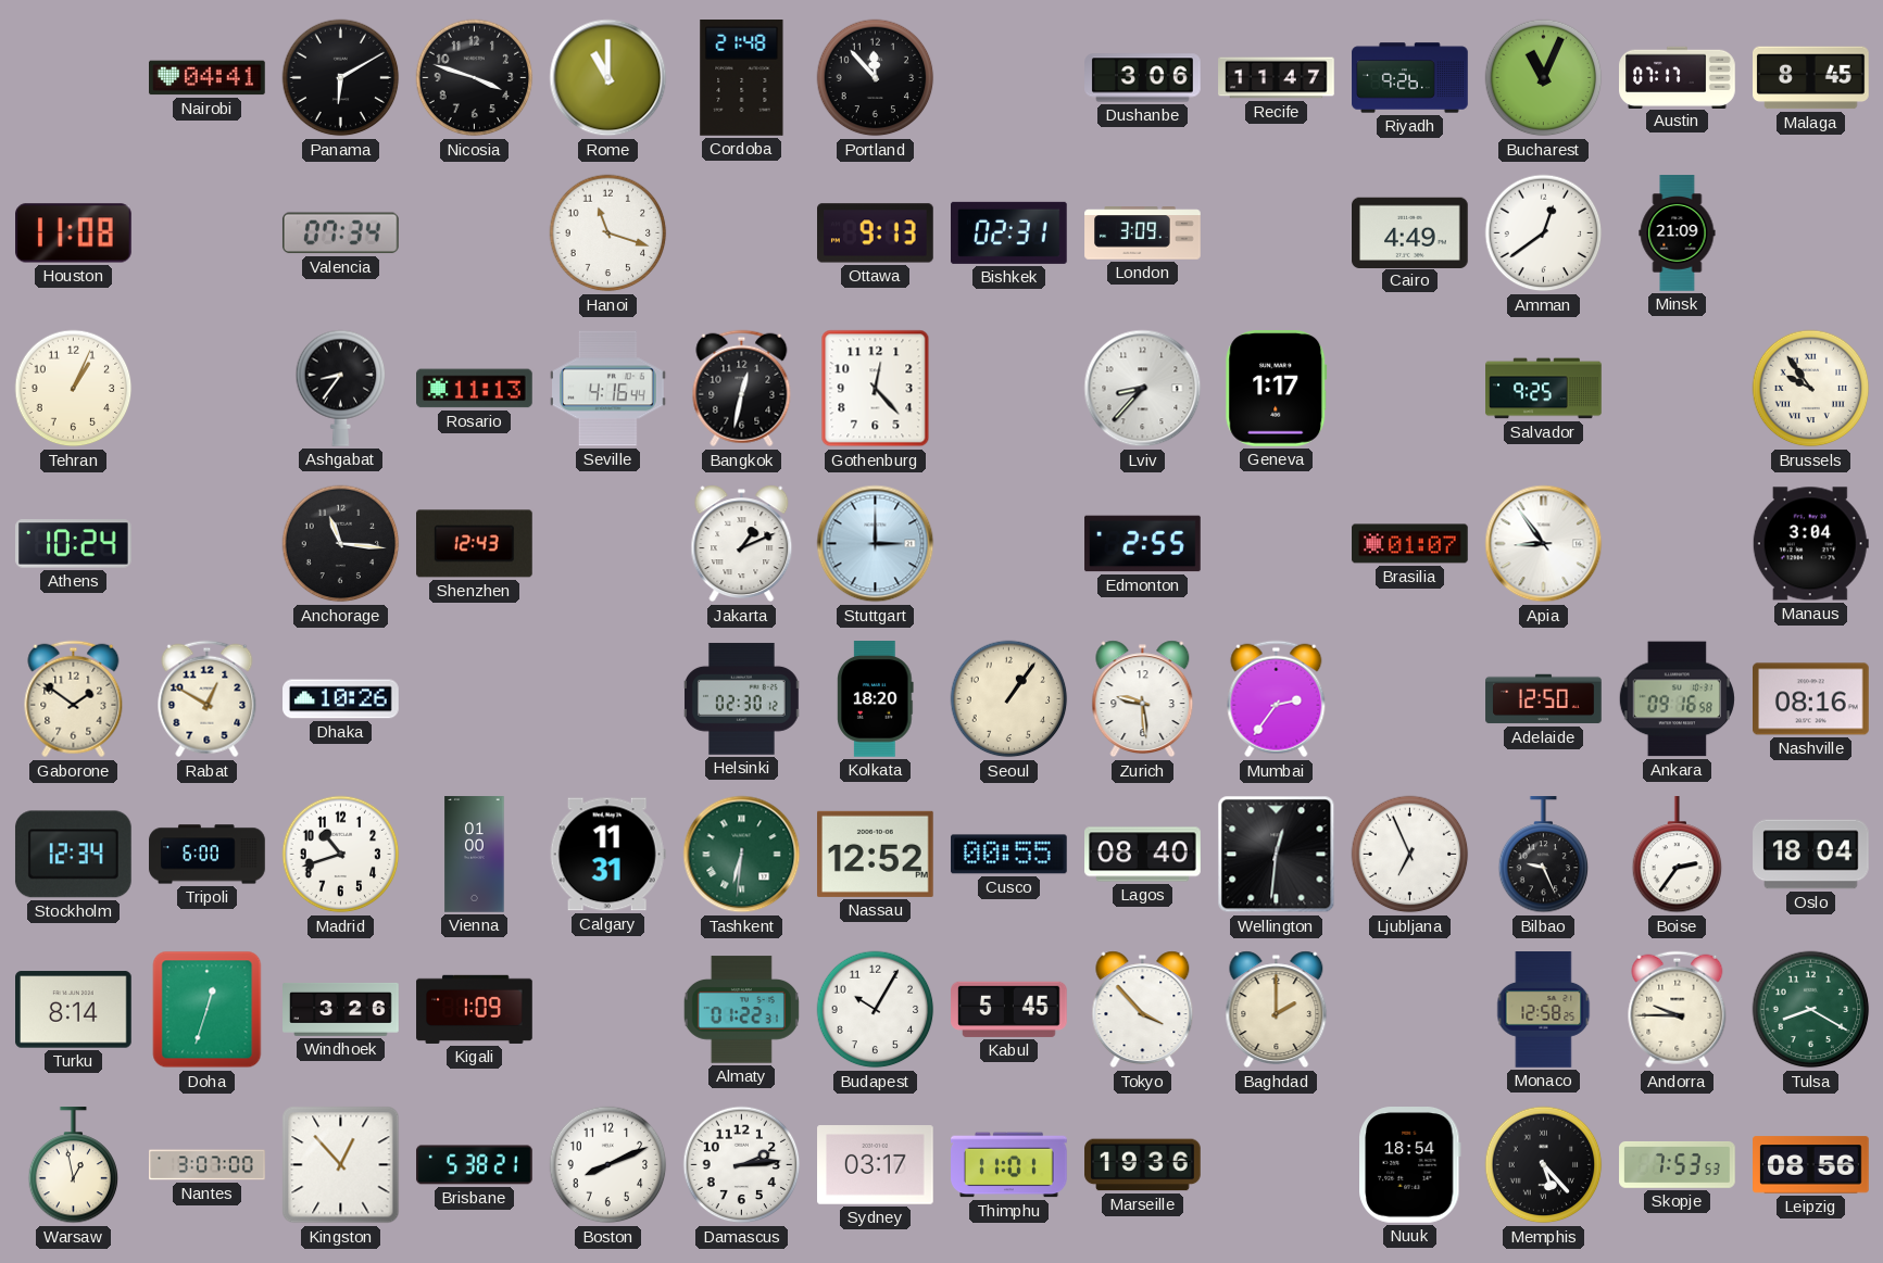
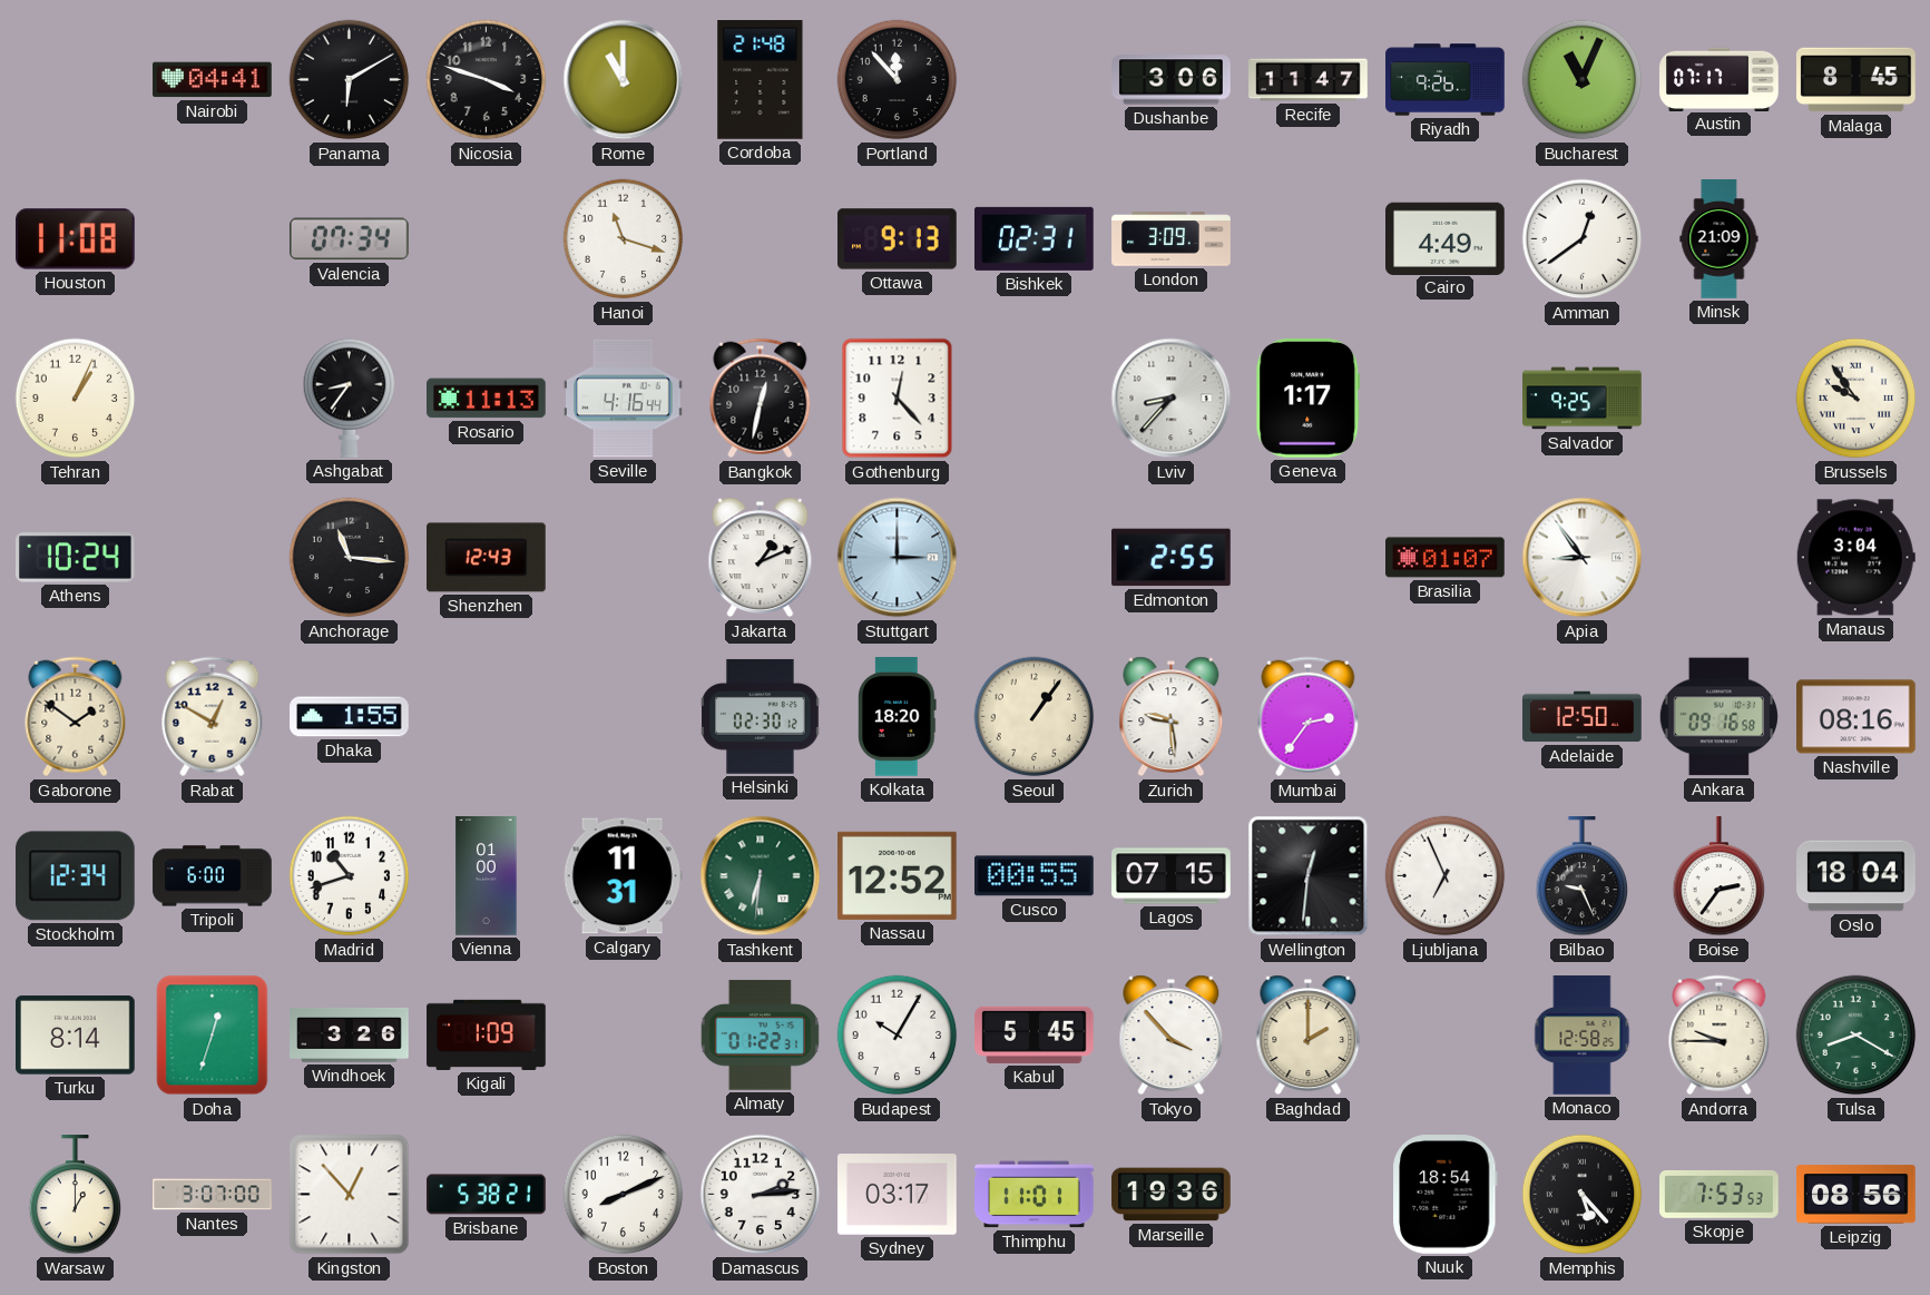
Dhaka: 10:26 -> 1:55
Lagos: 08:40 -> 07:15
Warsaw: 12:58 -> 1:00
